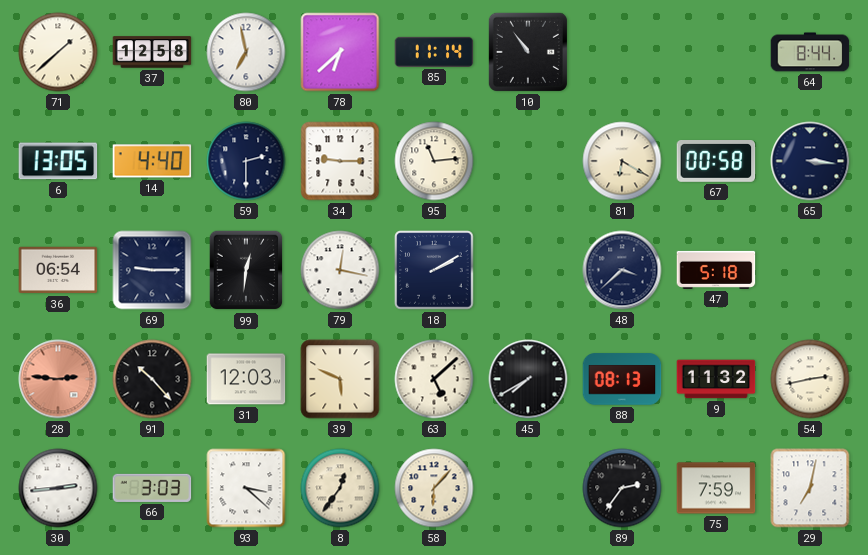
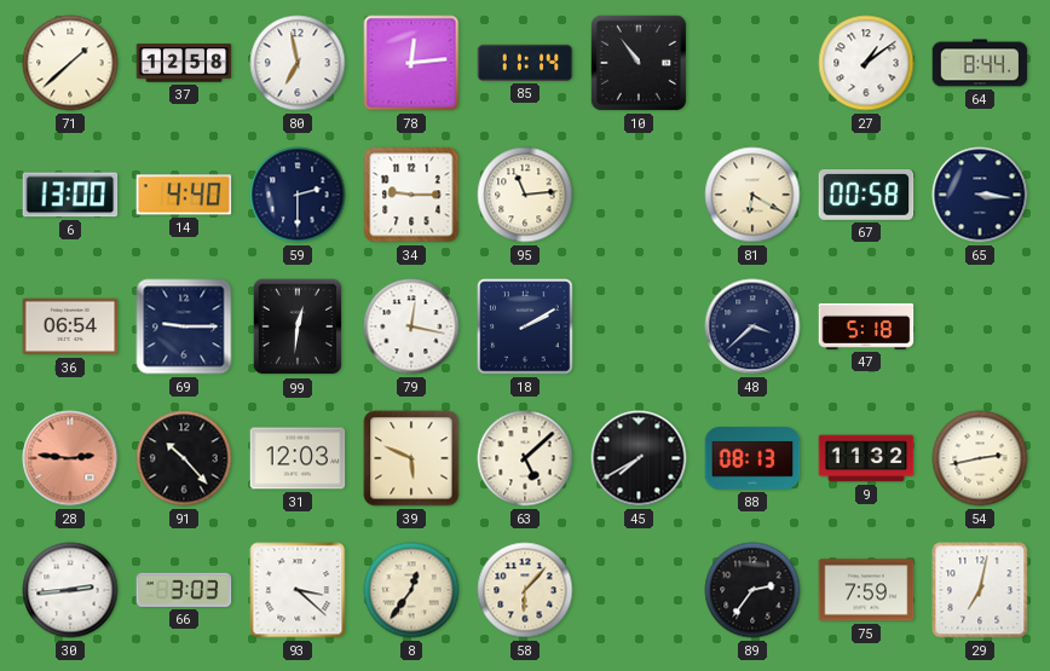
78: 6:38 -> 12:14
27: none -> 1:09
6: 13:05 -> 13:00
